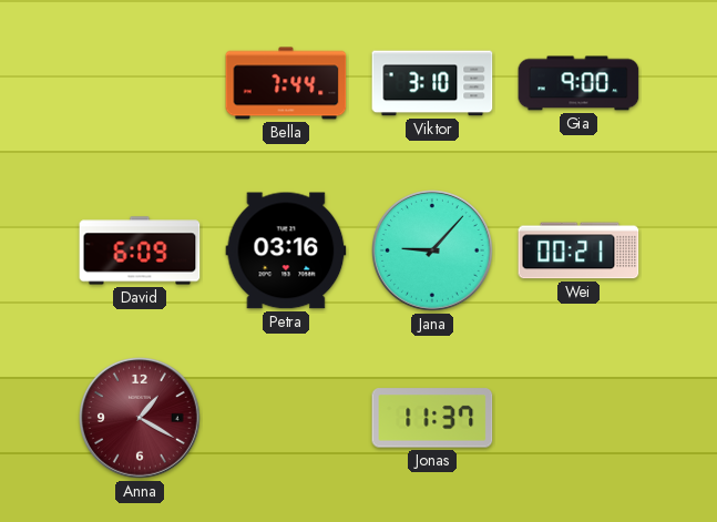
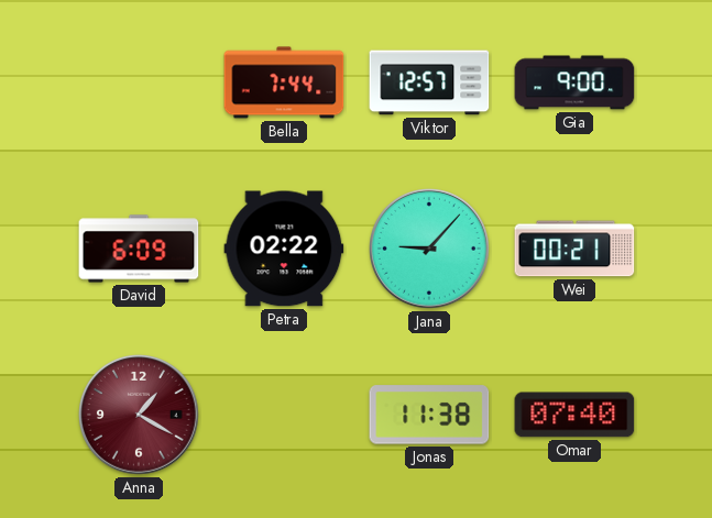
Viktor: 3:10 -> 12:57
Petra: 03:16 -> 02:22
Jonas: 11:37 -> 11:38
Omar: none -> 07:40
